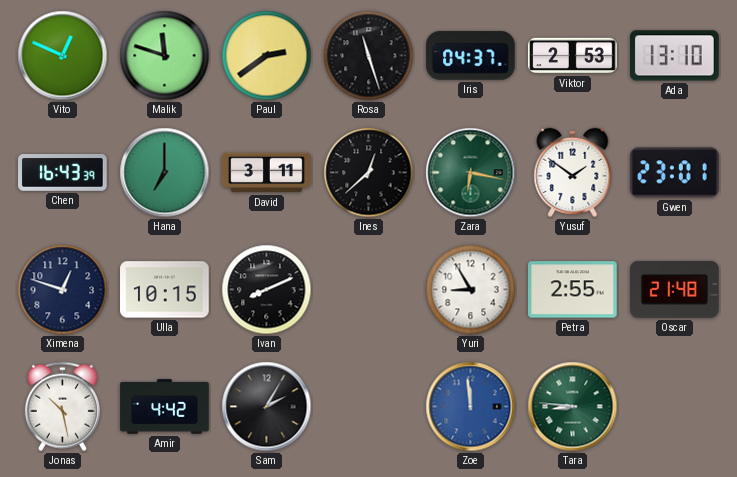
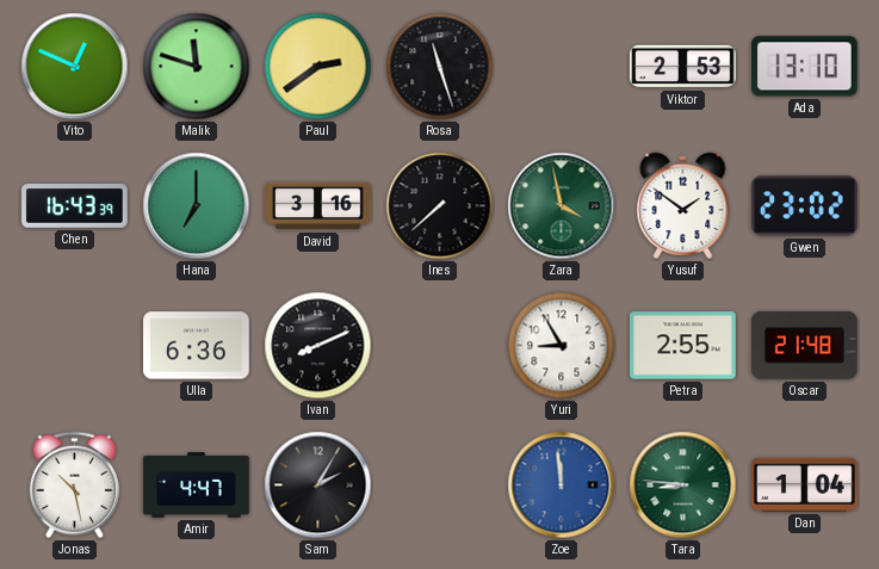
Iris: 04:37 -> none
David: 3:11 -> 3:16
Ines: 12:38 -> 7:38
Zara: 6:17 -> 3:58
Gwen: 23:01 -> 23:02
Ximena: 12:48 -> none
Ulla: 10:15 -> 6:36
Amir: 4:42 -> 4:47
Dan: none -> 1:04
